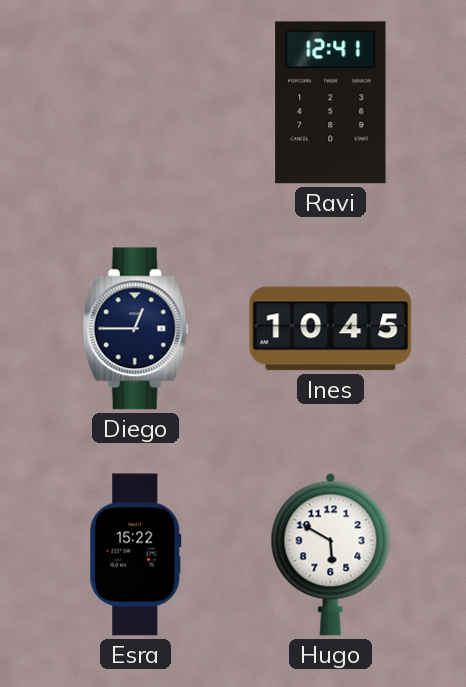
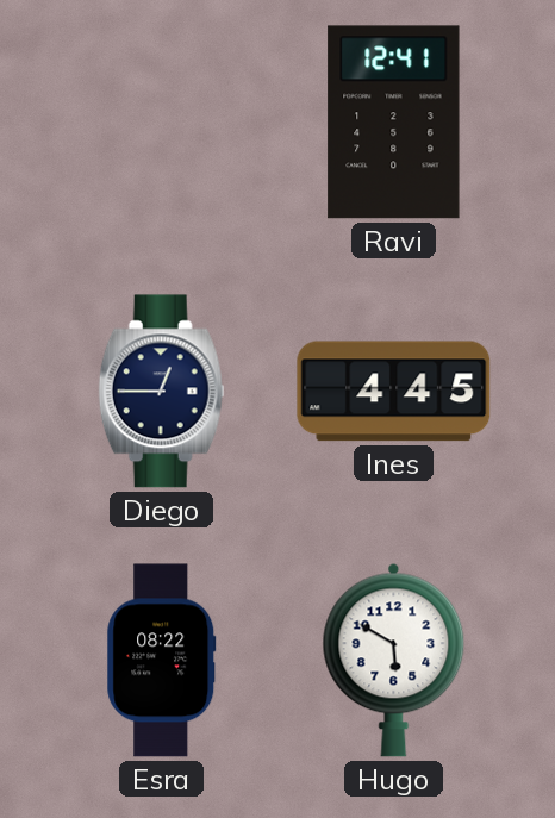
Ines: 10:45 -> 4:45
Esra: 15:22 -> 08:22
